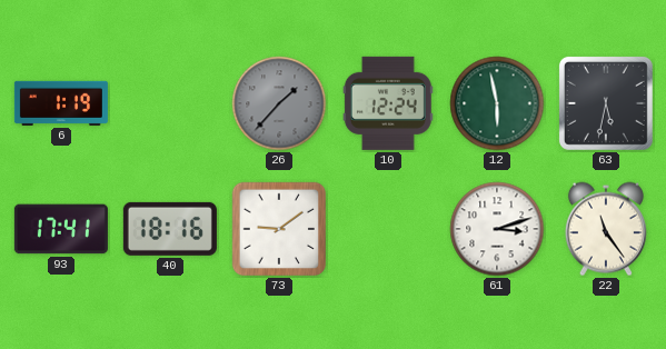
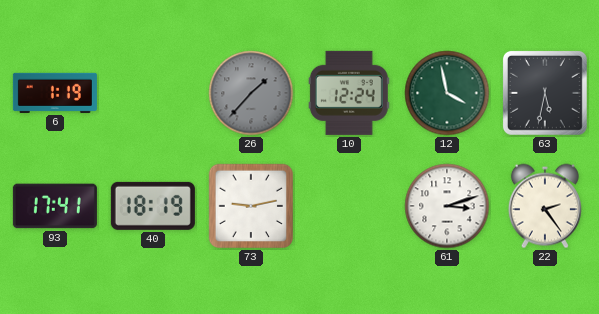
12: 5:58 -> 3:58
40: 18:16 -> 18:19
73: 9:09 -> 9:13
22: 11:24 -> 2:24
